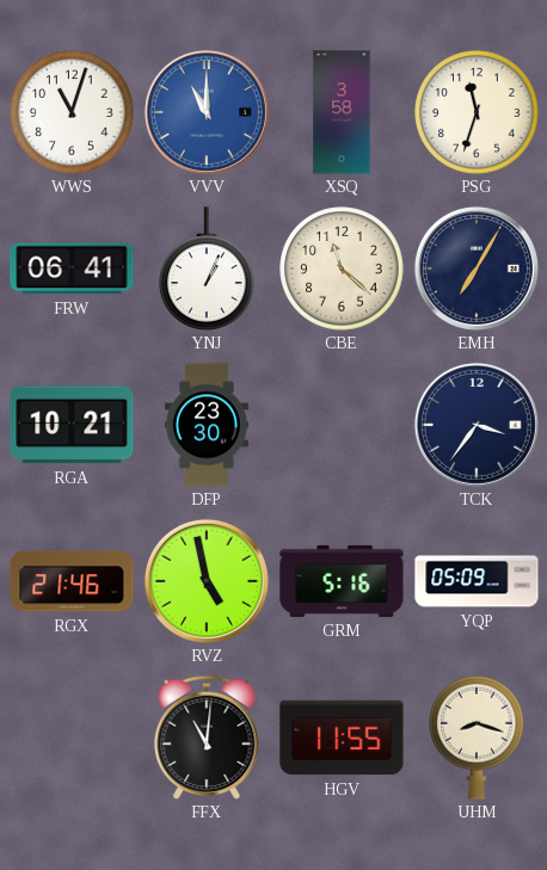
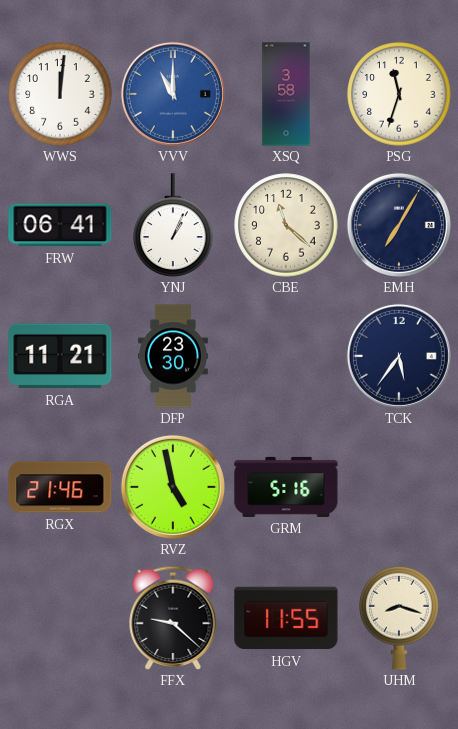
WWS: 11:03 -> 12:01
RGA: 10:21 -> 11:21
TCK: 3:36 -> 5:36
YQP: 05:09 -> none
FFX: 11:01 -> 9:22
